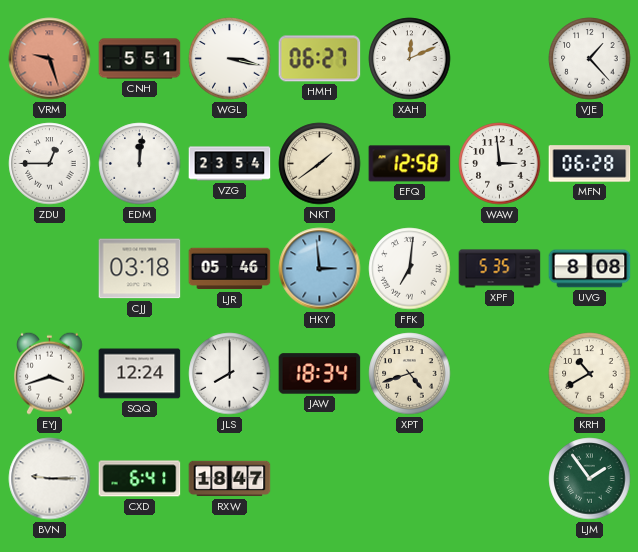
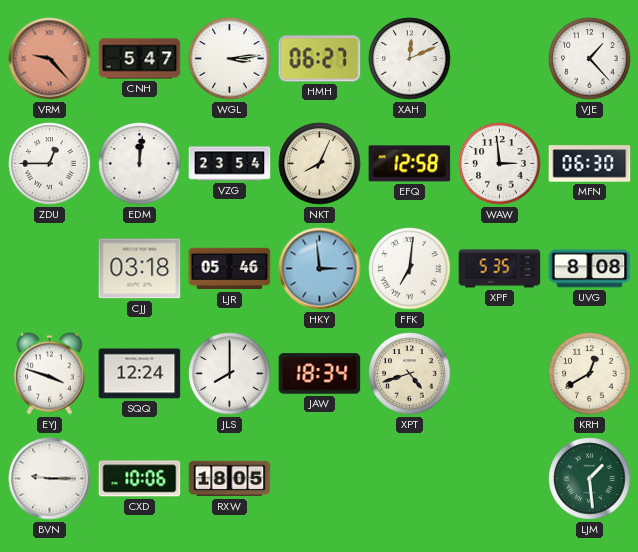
VRM: 9:27 -> 9:23
CNH: 5:51 -> 5:47
WGL: 3:17 -> 3:14
NKT: 1:39 -> 8:04
MFN: 06:28 -> 06:30
EYJ: 3:42 -> 3:48
KRH: 10:40 -> 12:40
CXD: 6:41 -> 10:06
RXW: 18:47 -> 18:05
LJM: 1:54 -> 1:29
